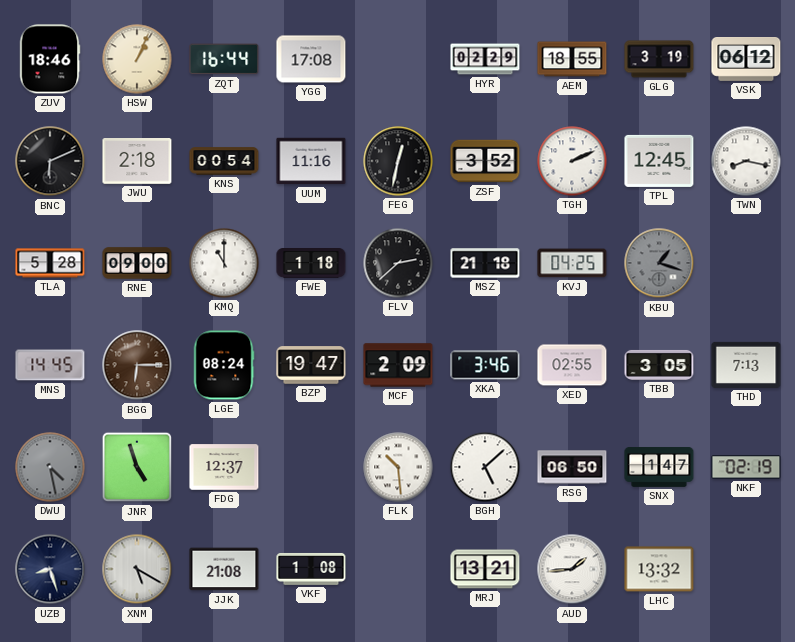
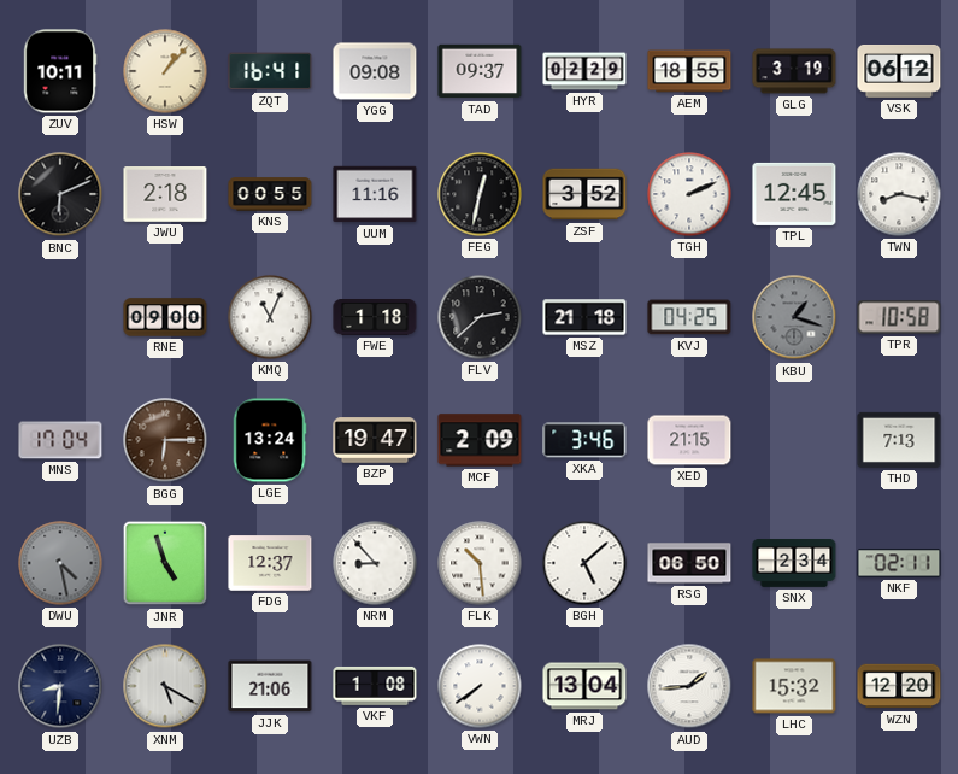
ZUV: 18:46 -> 10:11
HSW: 1:04 -> 1:07
ZQT: 16:44 -> 16:41
YGG: 17:08 -> 09:08
TAD: none -> 09:37
KNS: 00:54 -> 00:55
TLA: 5:28 -> none
KMQ: 11:00 -> 11:04
TPR: none -> 10:58
MNS: 14:45 -> 17:04
LGE: 08:24 -> 13:24
XED: 02:55 -> 21:15
TBB: 3:05 -> none
NRM: none -> 8:53
SNX: 1:47 -> 2:34
NKF: 02:19 -> 02:11
UZB: 8:27 -> 8:31
JJK: 21:08 -> 21:06
VWN: none -> 7:39
MRJ: 13:21 -> 13:04
LHC: 13:32 -> 15:32
WZN: none -> 12:20
